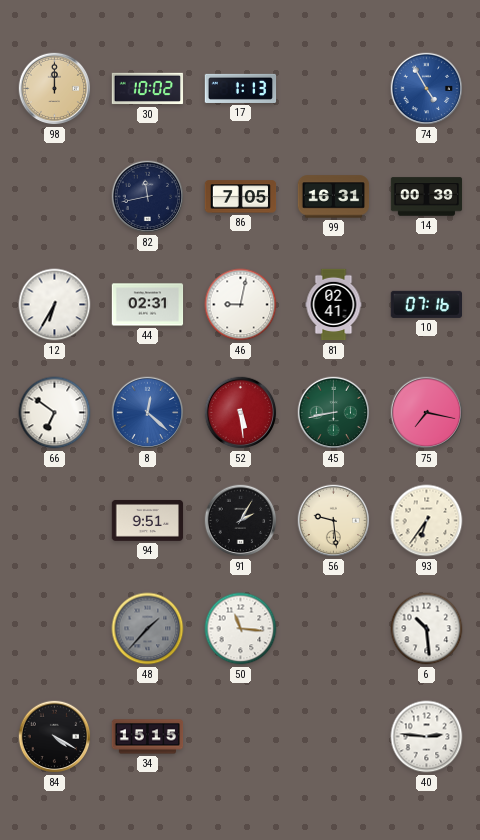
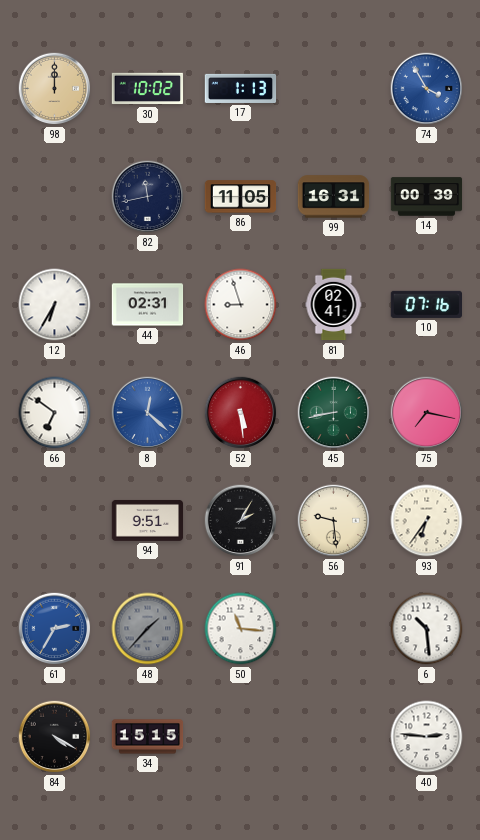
74: 4:55 -> 3:55
86: 7:05 -> 11:05
46: 9:02 -> 8:57
61: none -> 2:35
